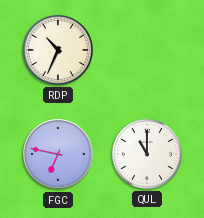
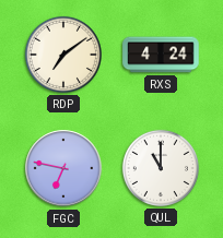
RDP: 10:34 -> 7:09
RXS: none -> 4:24
